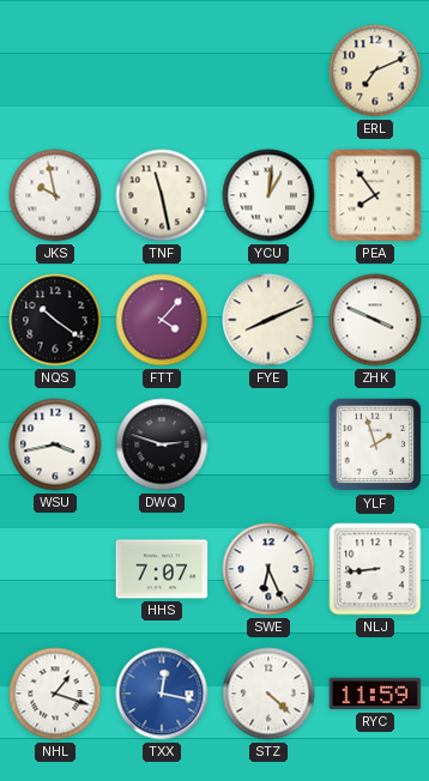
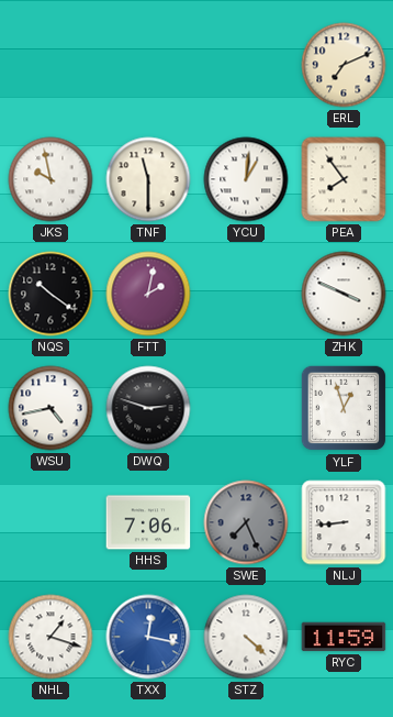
TNF: 11:28 -> 11:30
FTT: 4:07 -> 2:02
FYE: 8:11 -> none
WSU: 3:43 -> 4:43
YLF: 1:57 -> 12:57
HHS: 7:07 -> 7:06
SWE: 6:26 -> 7:26
SWE dial: white -> grey
